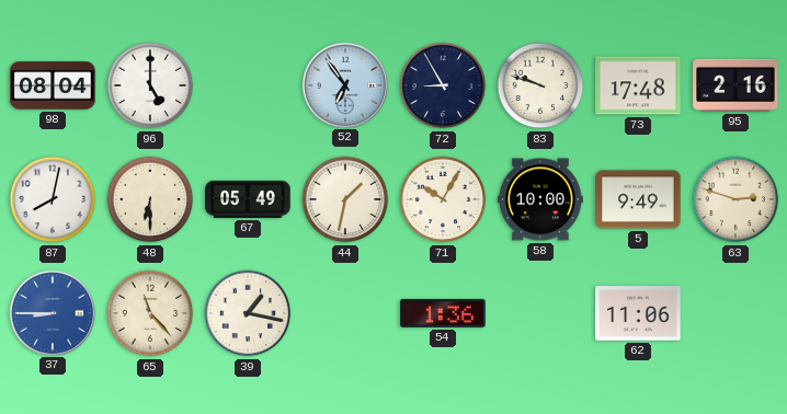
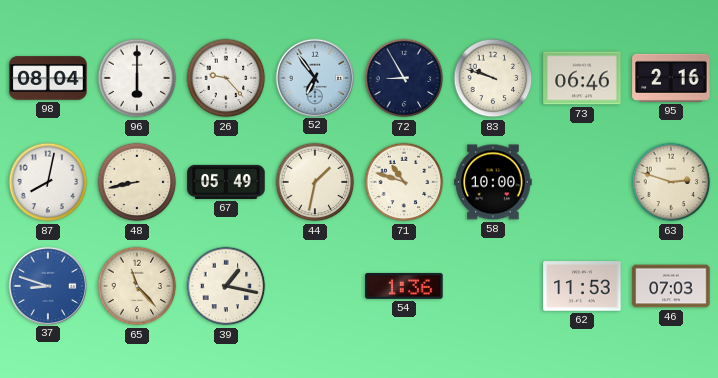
96: 5:00 -> 6:00
26: none -> 9:23
73: 17:48 -> 06:46
48: 6:30 -> 8:43
71: 10:05 -> 10:48
5: 9:49 -> none
37: 8:45 -> 8:48
62: 11:06 -> 11:53
46: none -> 07:03
